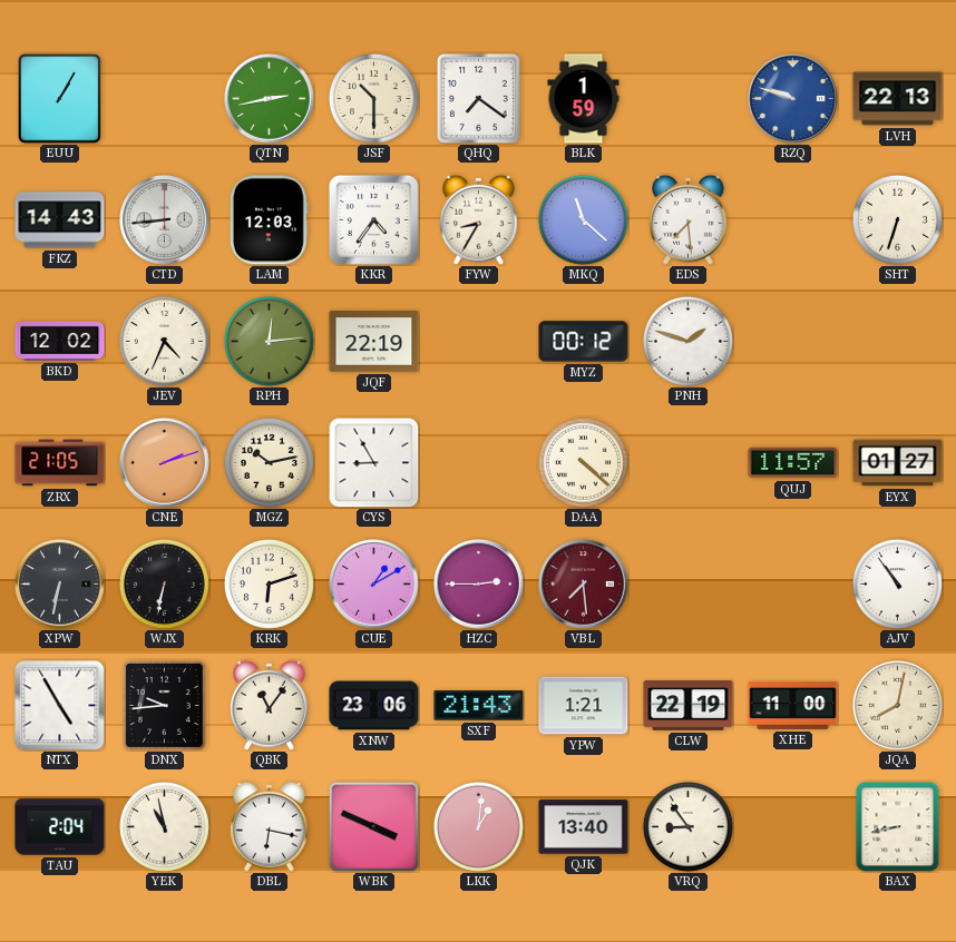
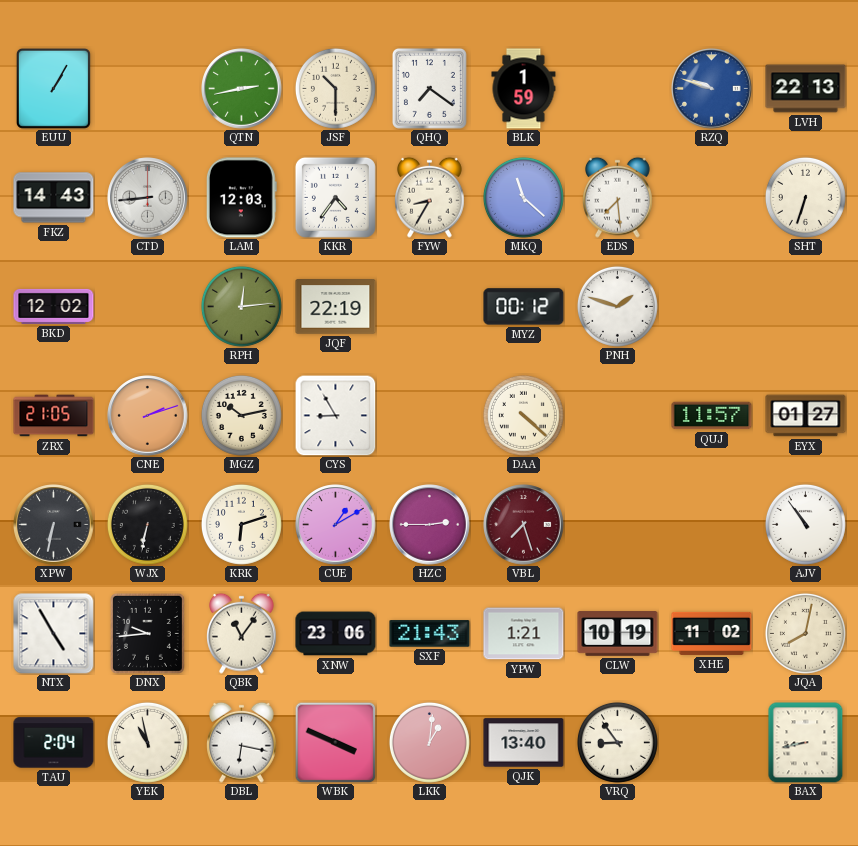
JEV: 4:34 -> none
VBL: 7:29 -> 7:27
CLW: 22:19 -> 10:19
XHE: 11:00 -> 11:02
